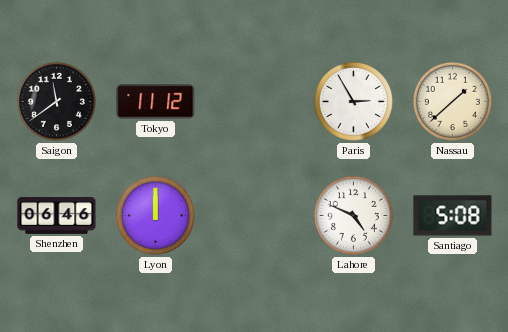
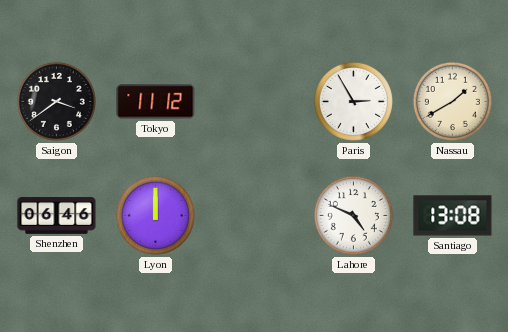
Saigon: 11:39 -> 3:39
Nassau: 1:38 -> 1:40
Santiago: 5:08 -> 13:08
